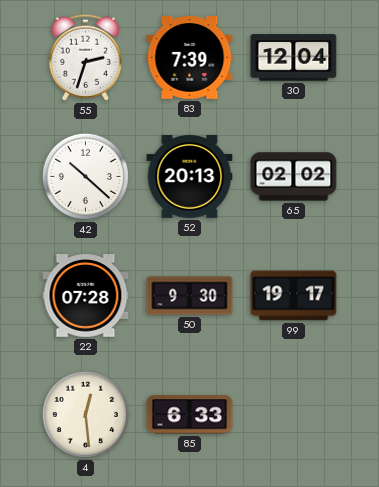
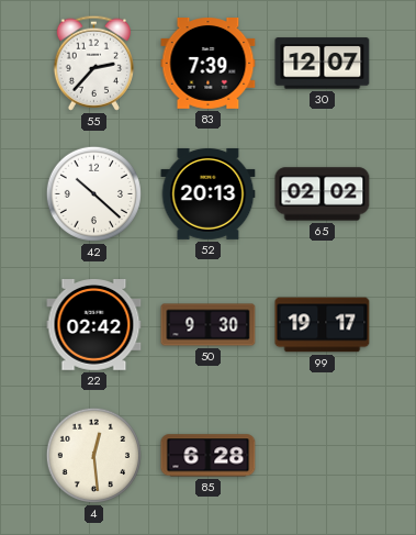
55: 2:33 -> 2:37
30: 12:04 -> 12:07
22: 07:28 -> 02:42
85: 6:33 -> 6:28
